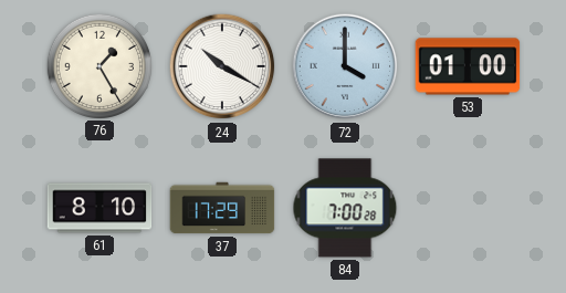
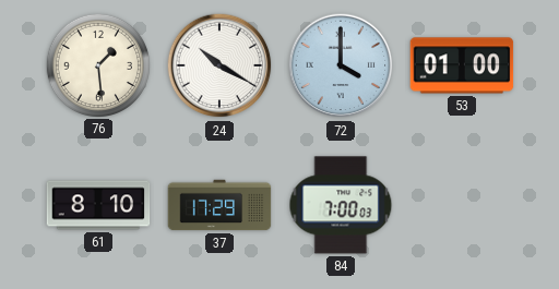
76: 1:25 -> 1:29
84: 7:00:28 -> 7:00:03
